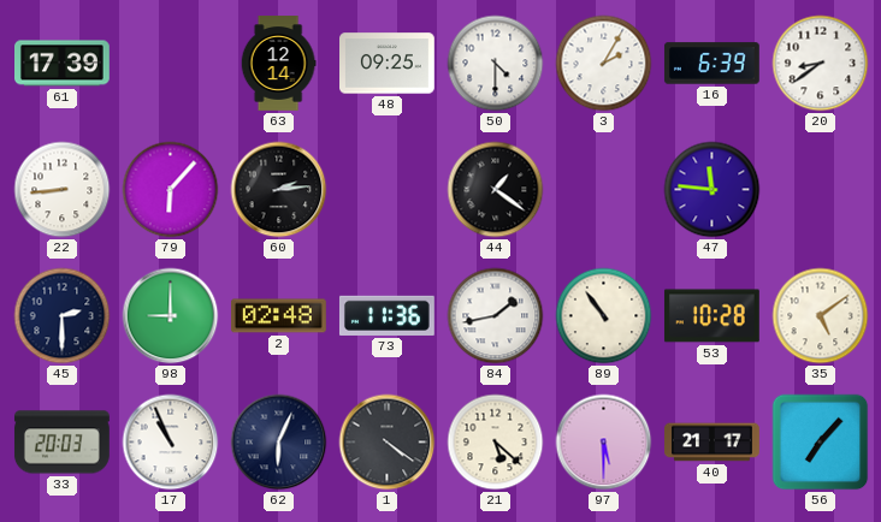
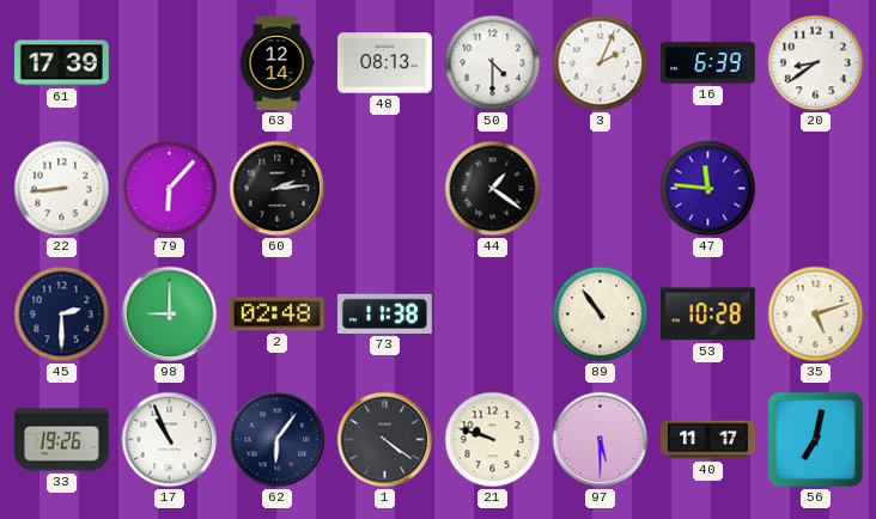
48: 09:25 -> 08:13
3: 2:05 -> 2:04
73: 11:36 -> 11:38
84: 1:43 -> none
35: 5:09 -> 5:12
33: 20:03 -> 19:26
62: 6:04 -> 6:06
21: 5:22 -> 9:48
40: 21:17 -> 11:17
56: 7:07 -> 7:02
